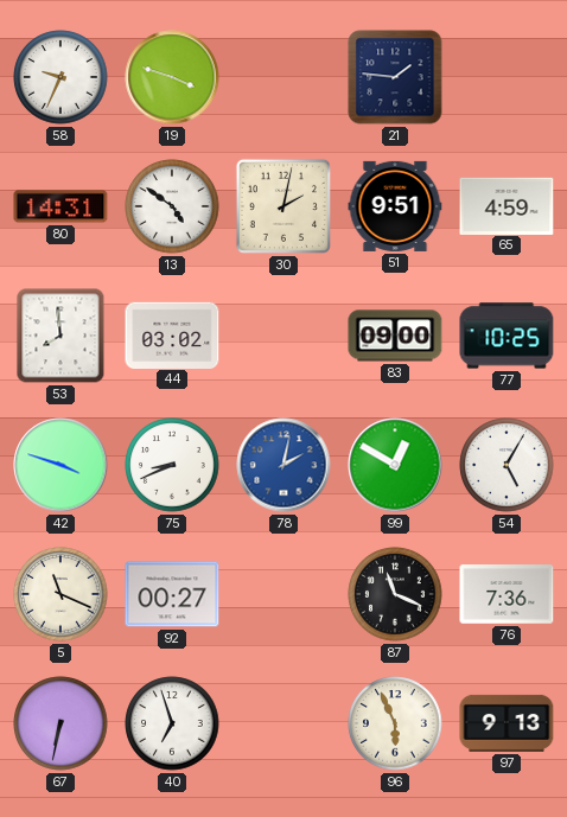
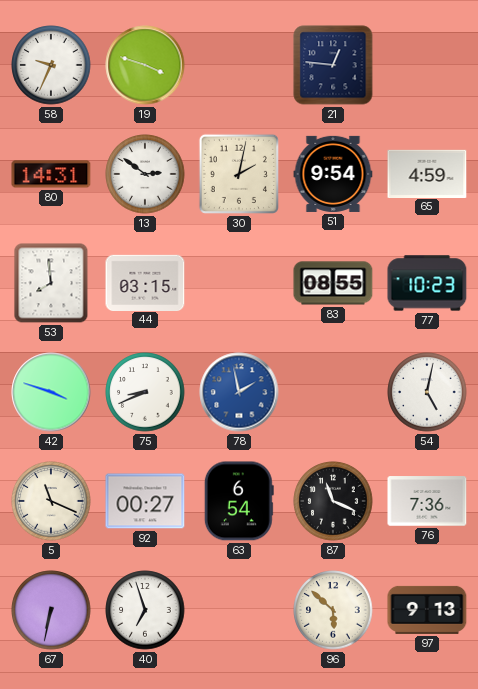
21: 1:46 -> 12:46
13: 4:51 -> 2:51
51: 9:51 -> 9:54
44: 03:02 -> 03:15
83: 09:00 -> 08:55
77: 10:25 -> 10:23
78: 2:02 -> 1:58
99: 12:50 -> none
54: 5:05 -> 5:02
63: none -> 6:54
96: 5:56 -> 5:52
